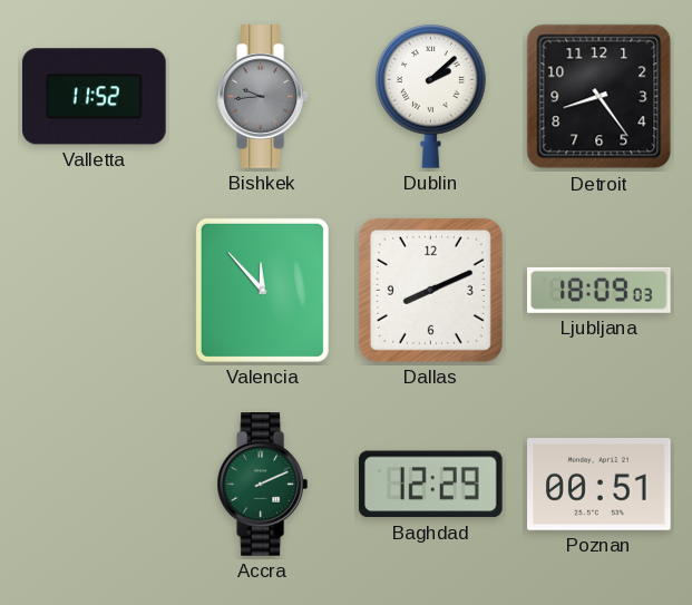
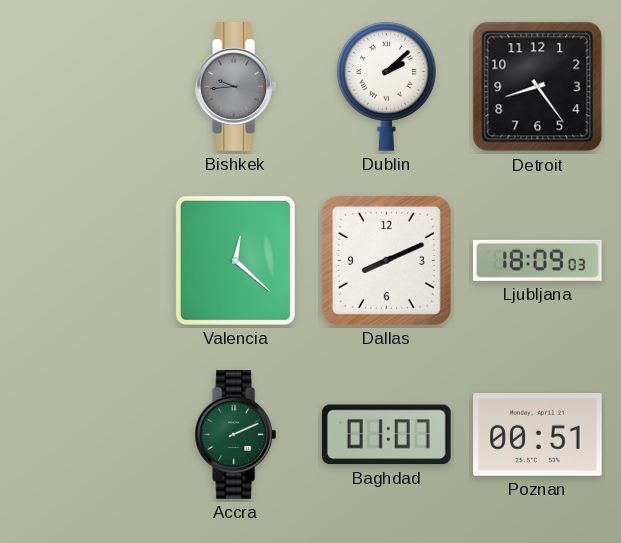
Valletta: 11:52 -> none
Valencia: 11:53 -> 12:22
Baghdad: 12:29 -> 01:07
